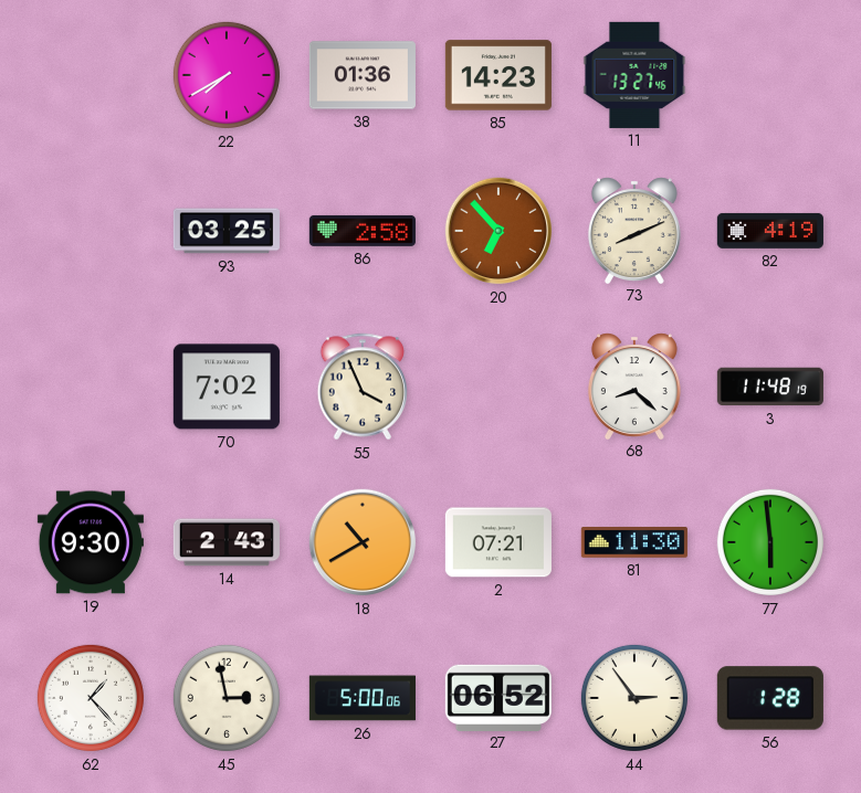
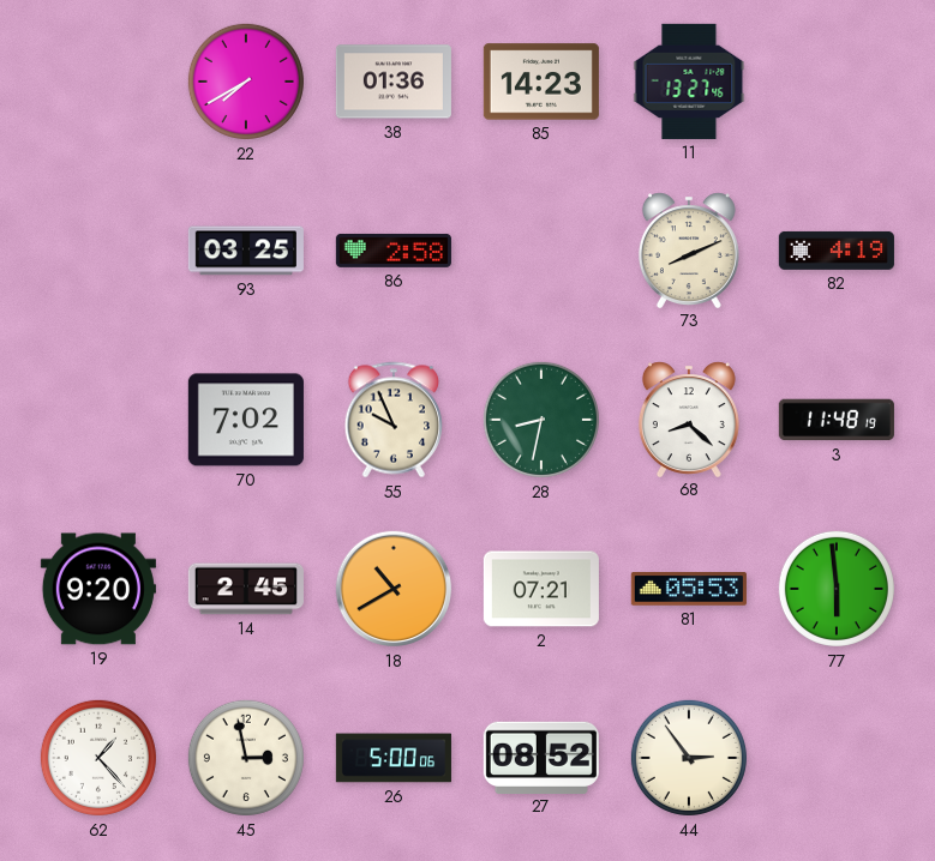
20: 6:53 -> none
55: 3:56 -> 9:56
28: none -> 8:32
19: 9:30 -> 9:20
14: 2:43 -> 2:45
81: 11:30 -> 05:53
27: 06:52 -> 08:52
56: 1:28 -> none
